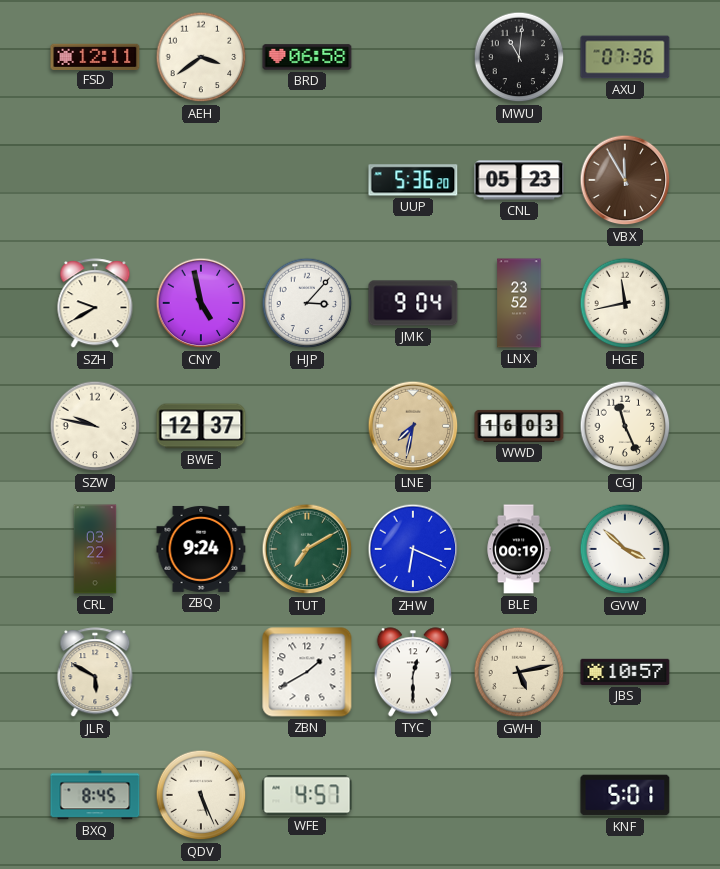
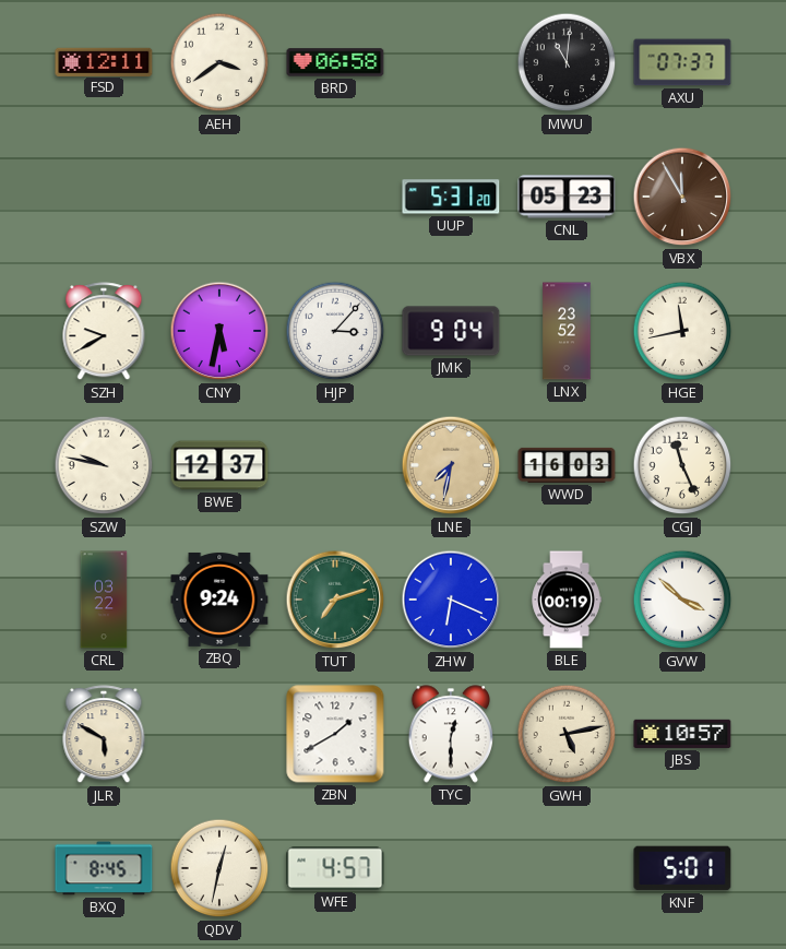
AXU: 07:36 -> 07:37
UUP: 5:36 -> 5:31
CNY: 4:58 -> 5:32
TUT: 7:10 -> 7:12
QDV: 5:26 -> 12:32
